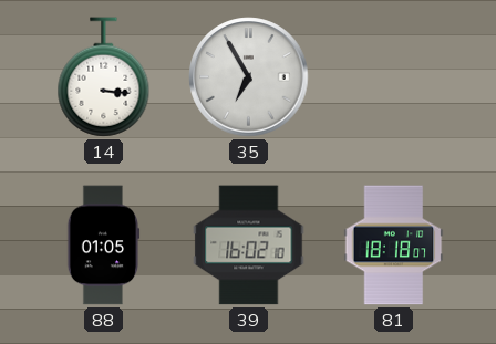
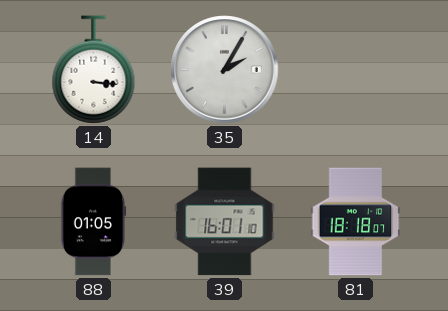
35: 6:55 -> 2:05
39: 16:02 -> 16:01
